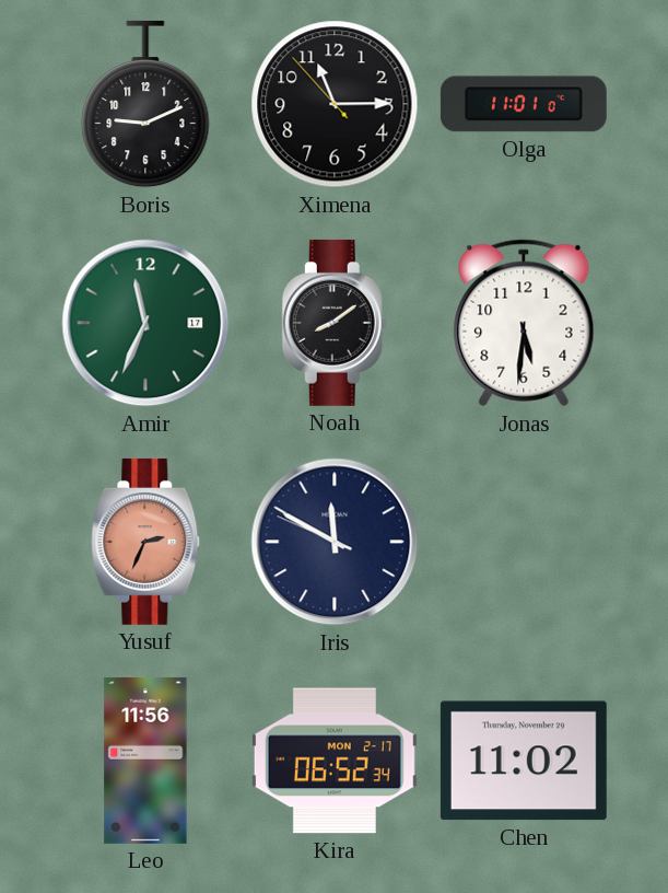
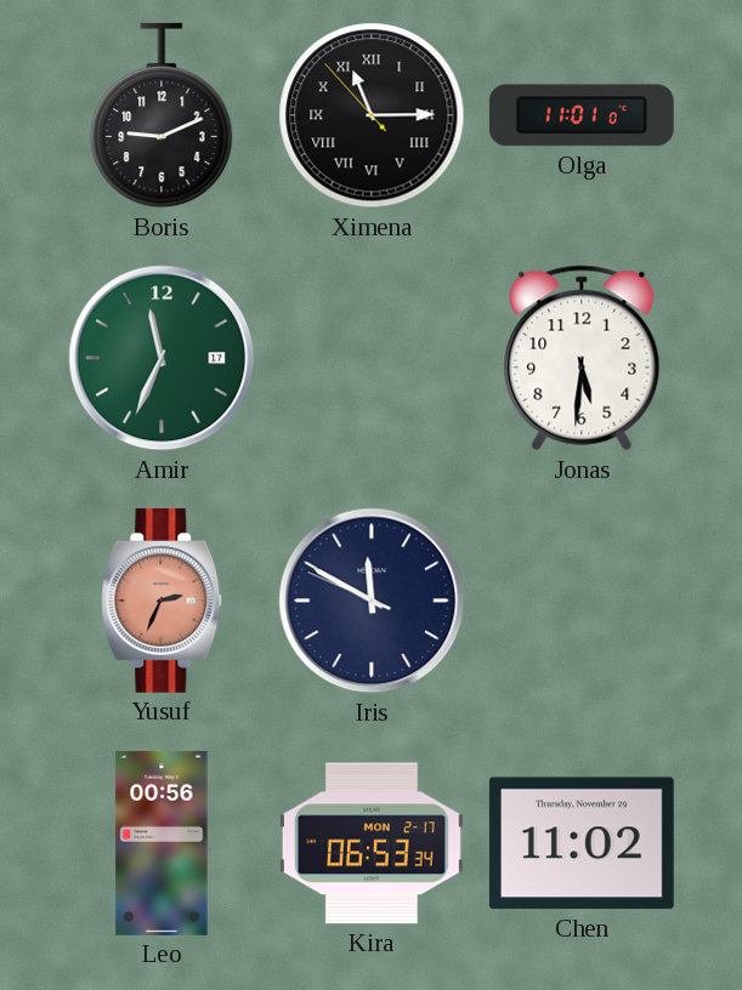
Ximena numerals: Arabic -> Roman
Noah: 8:09 -> none
Leo: 11:56 -> 00:56
Kira: 06:52 -> 06:53
